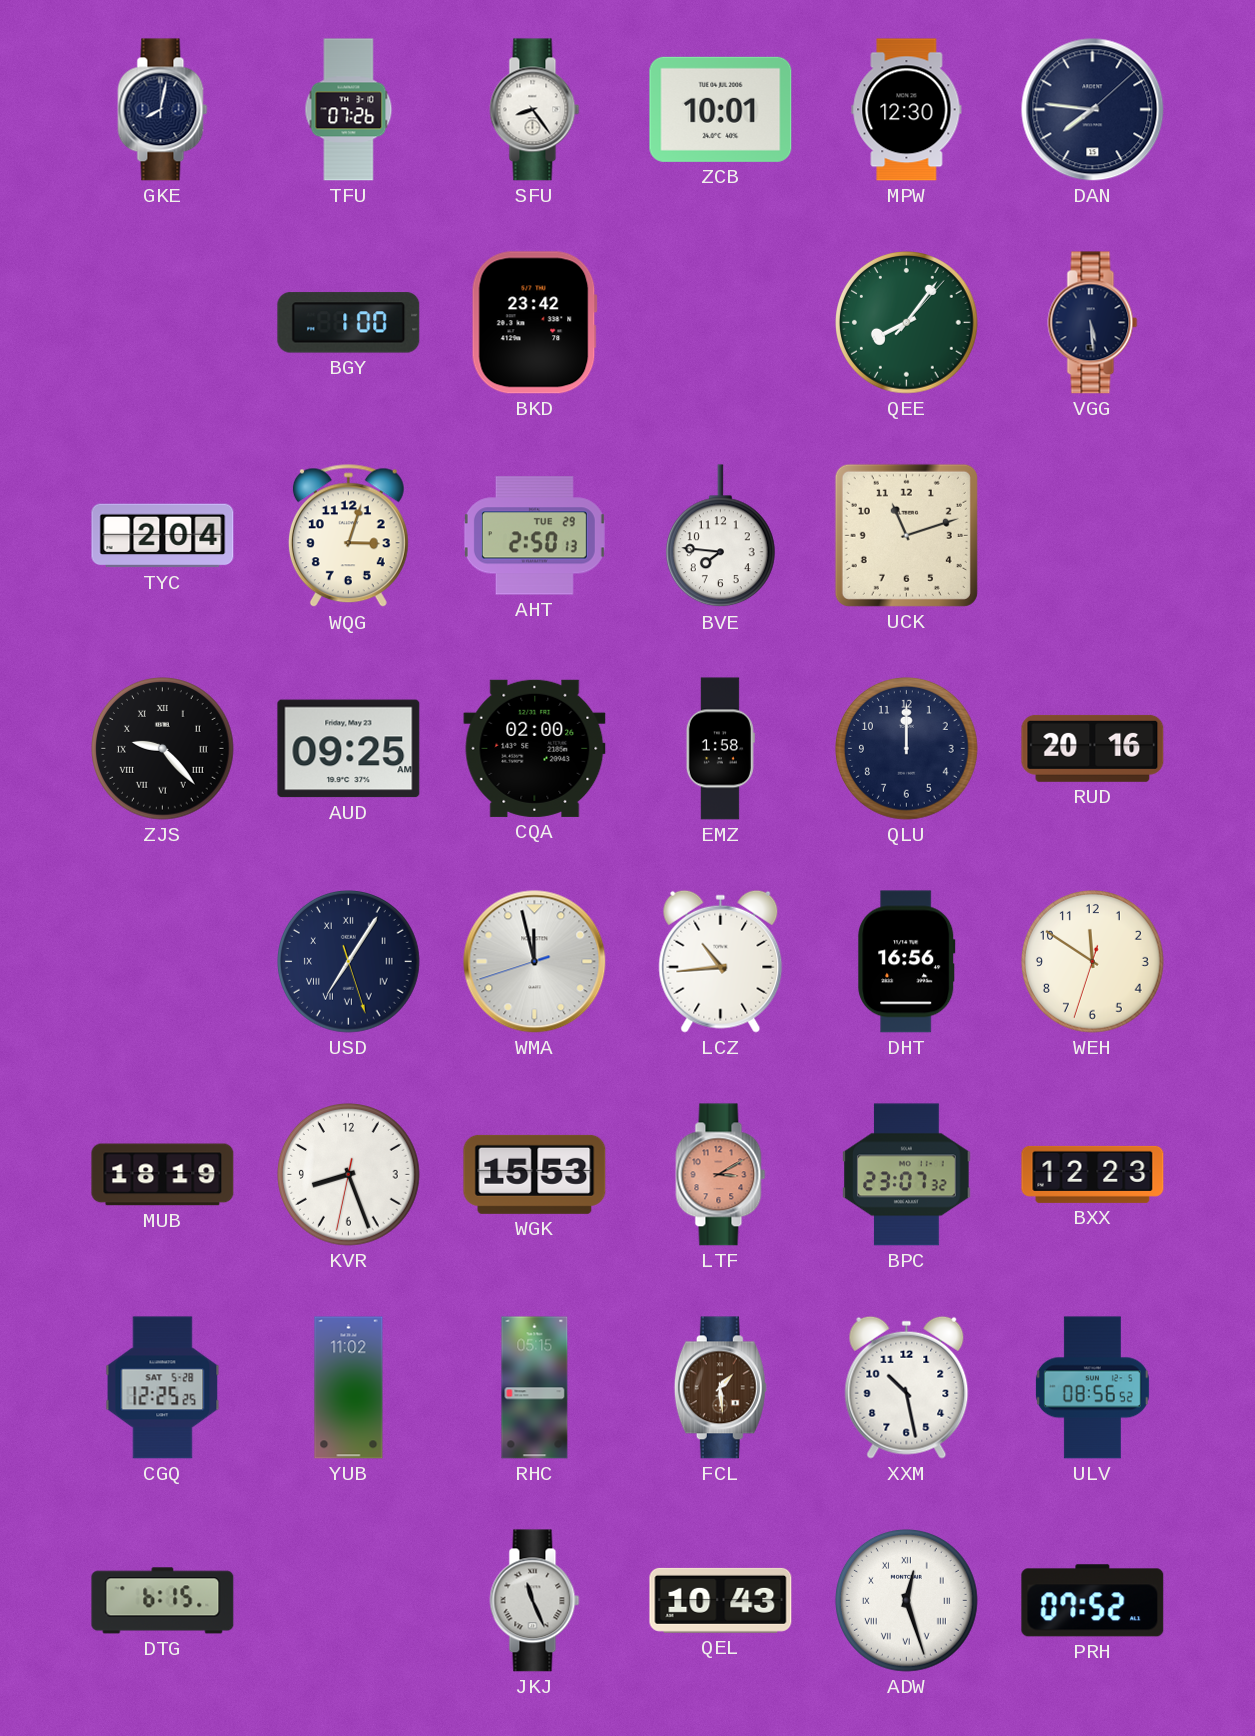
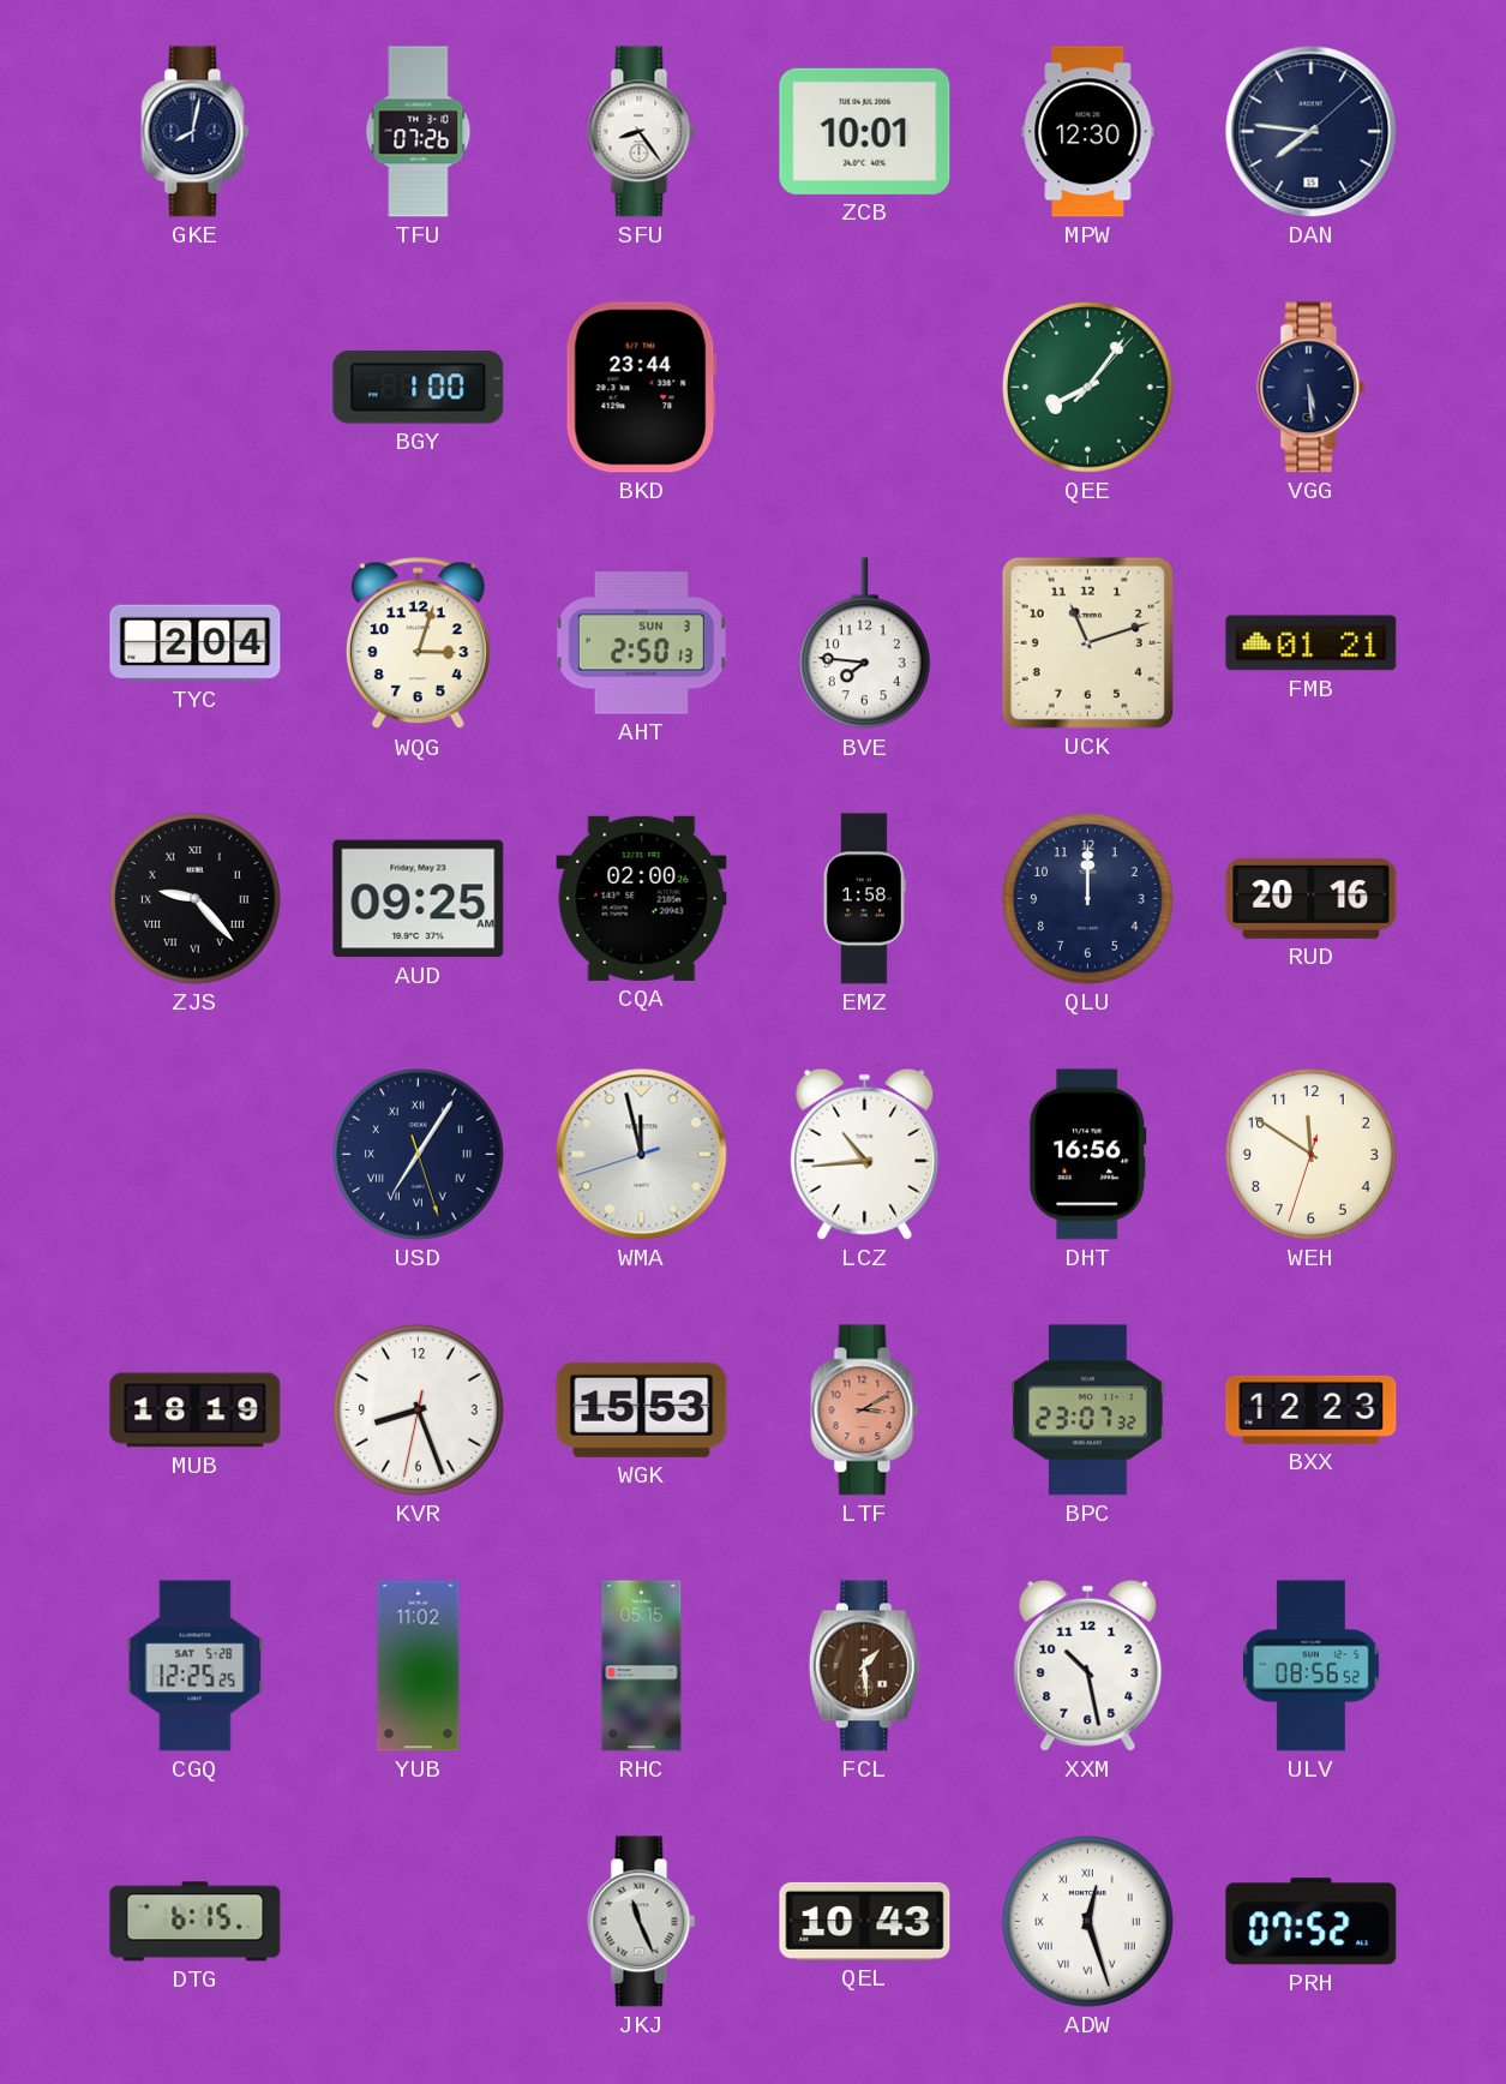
BKD: 23:42 -> 23:44
AHT date: TUE 29 -> SUN 3
FMB: none -> 01:21
